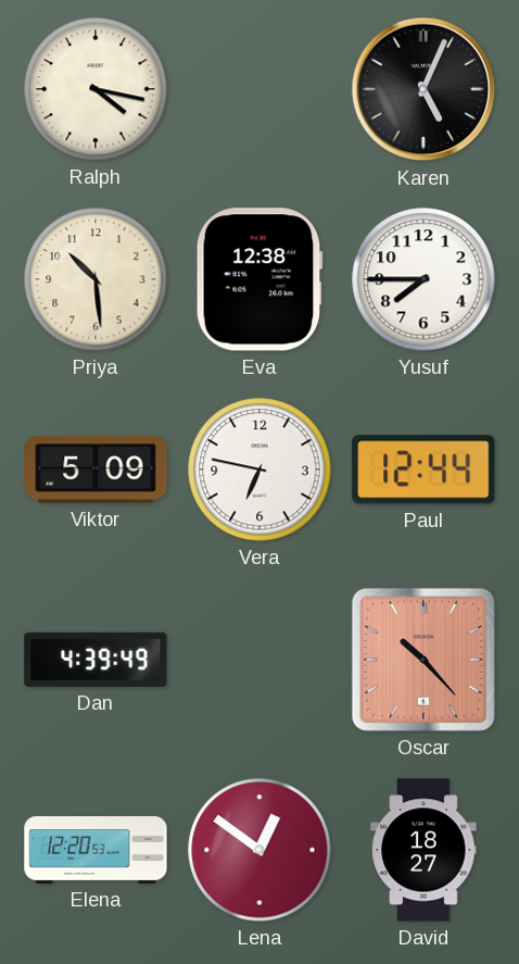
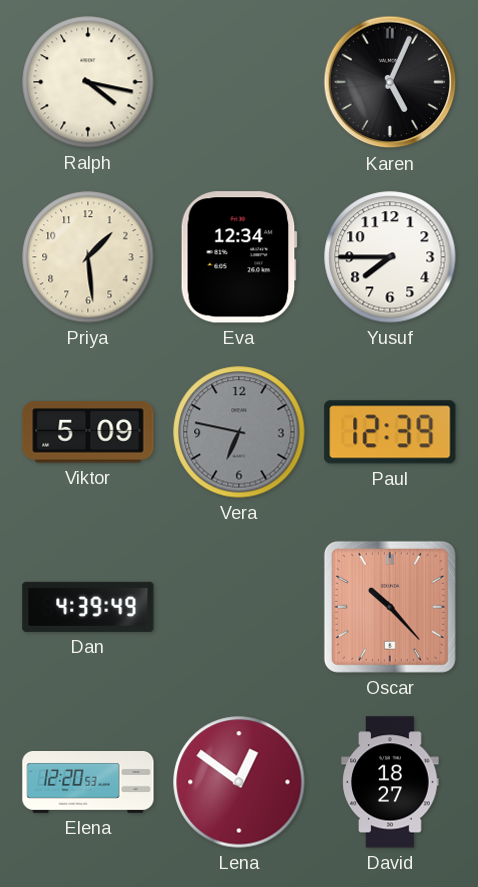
Priya: 10:29 -> 1:29
Eva: 12:38 -> 12:34
Vera dial: white -> grey
Paul: 12:44 -> 12:39
